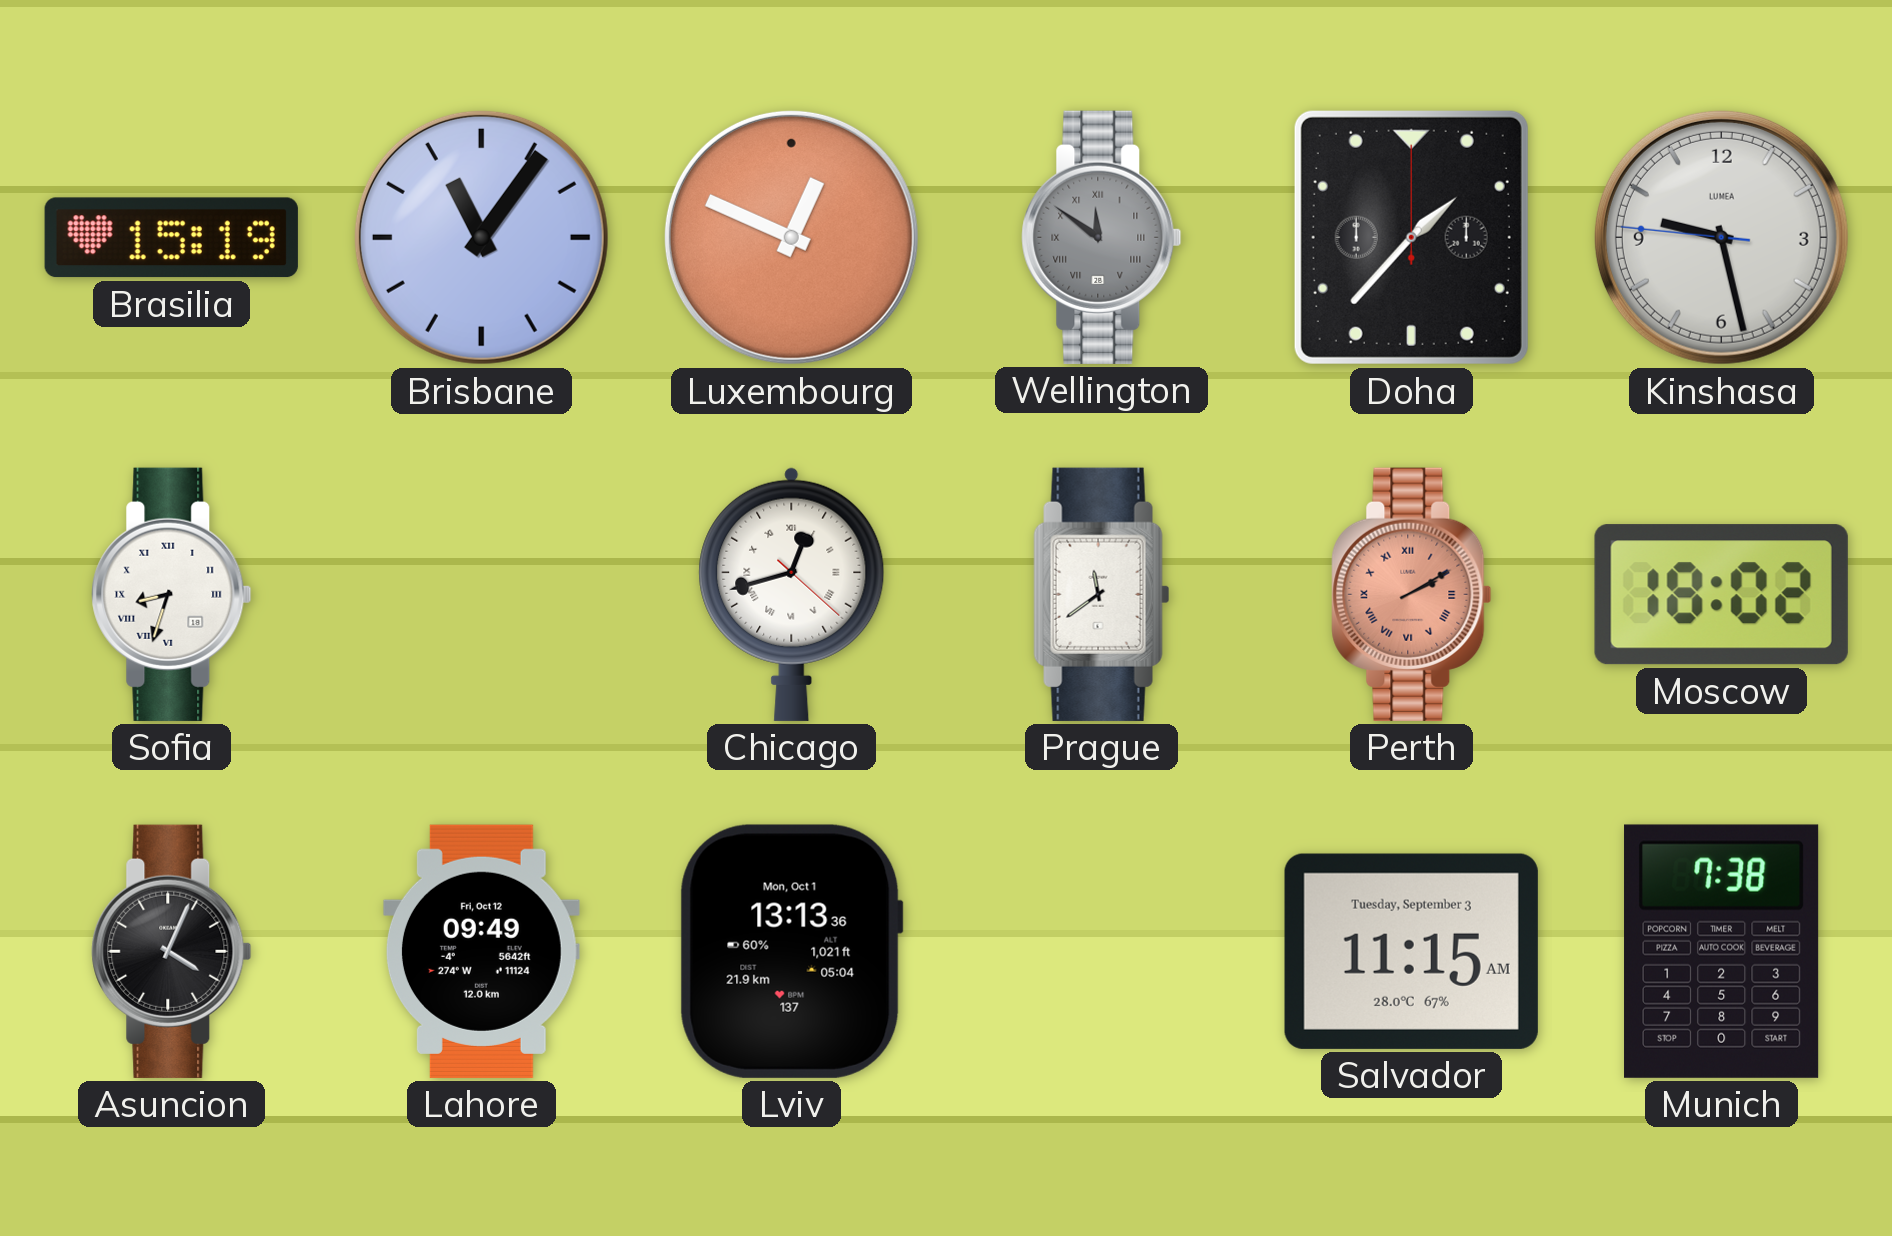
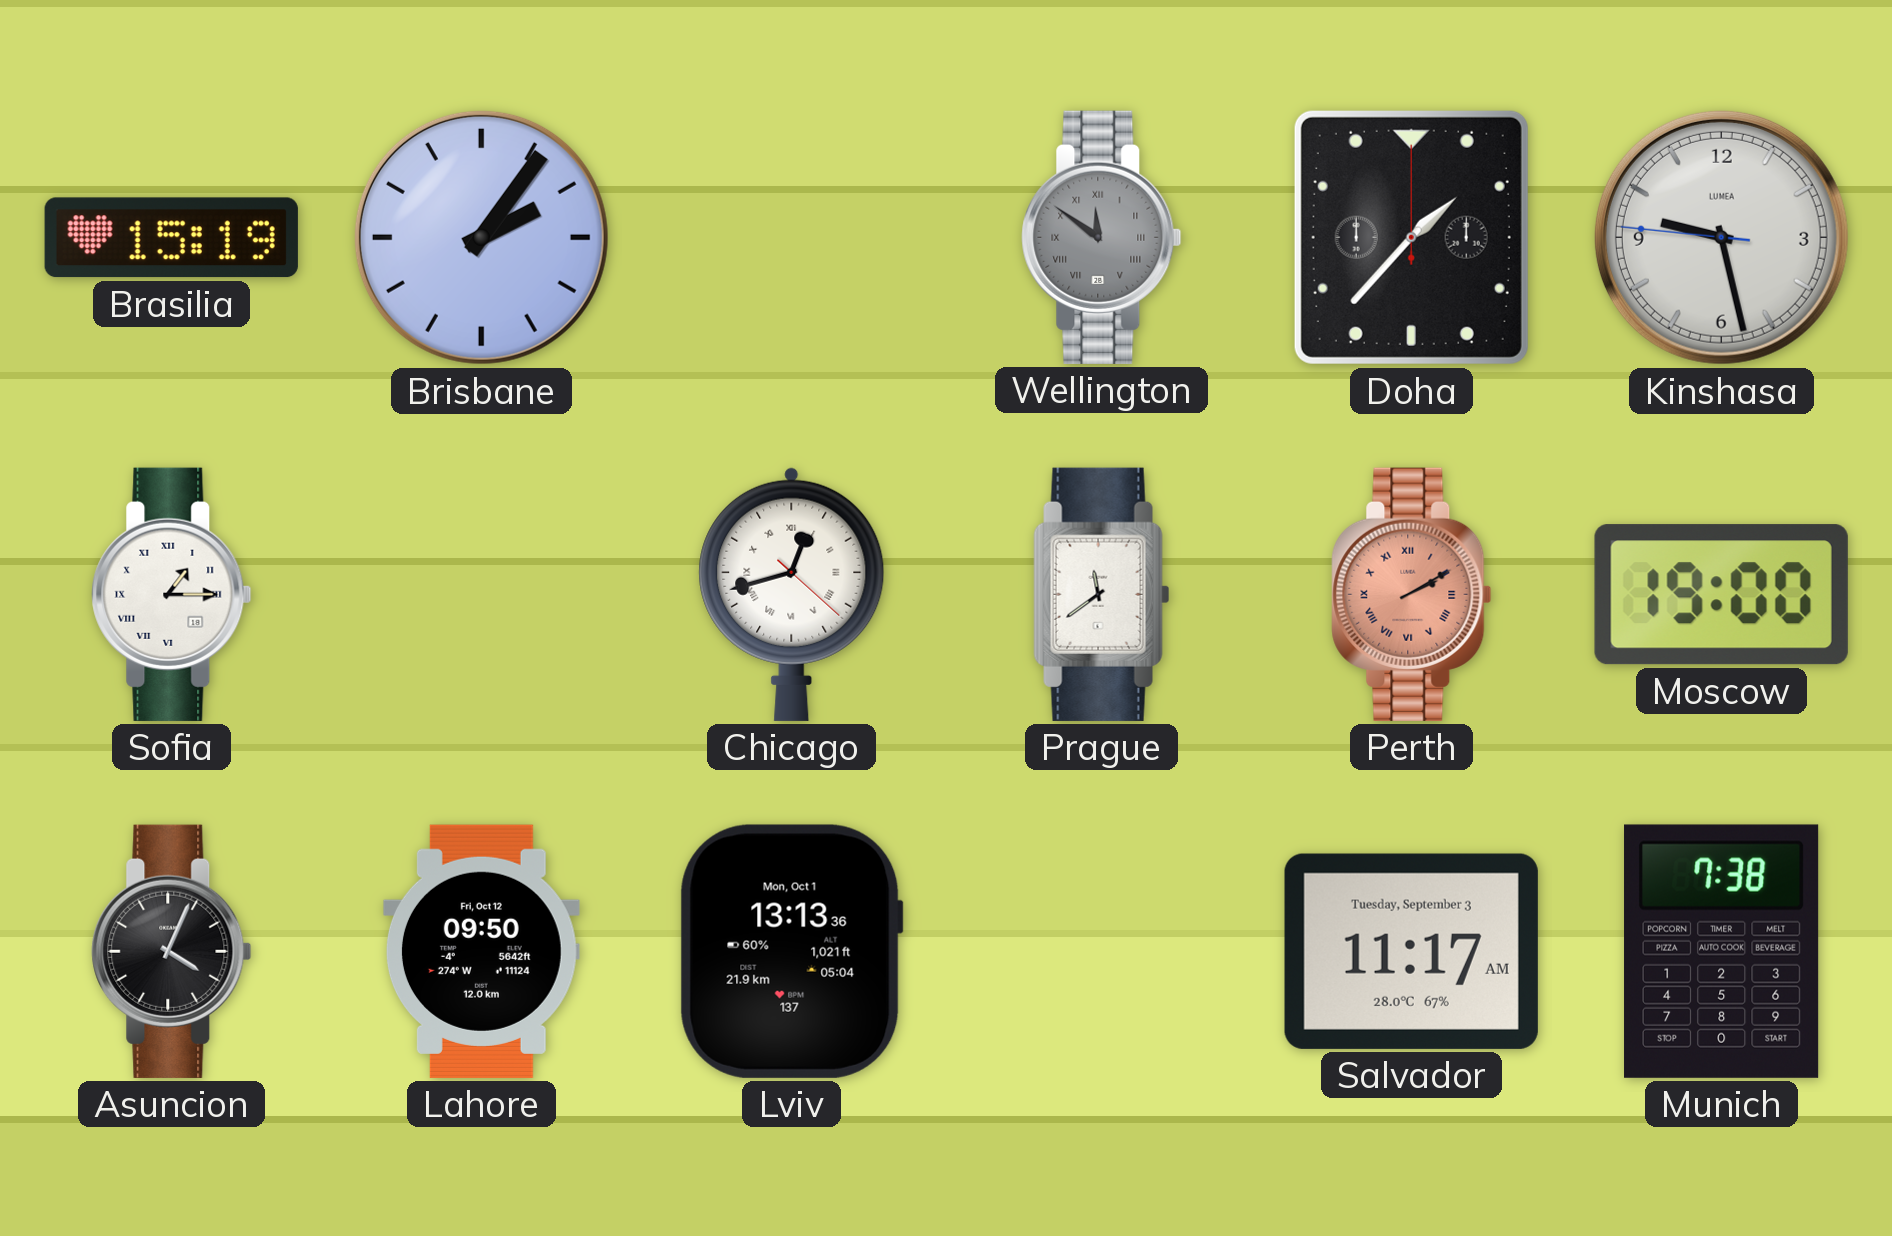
Brisbane: 11:06 -> 2:06
Luxembourg: 12:49 -> none
Sofia: 8:33 -> 1:15
Moscow: 18:02 -> 19:00
Lahore: 09:49 -> 09:50
Salvador: 11:15 -> 11:17
